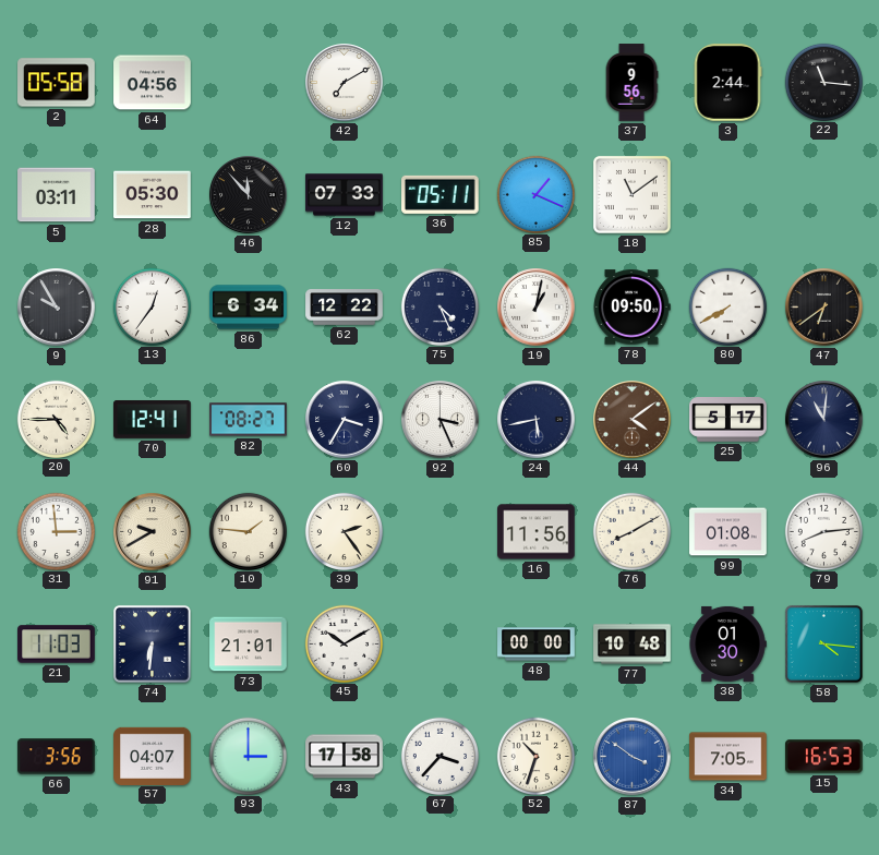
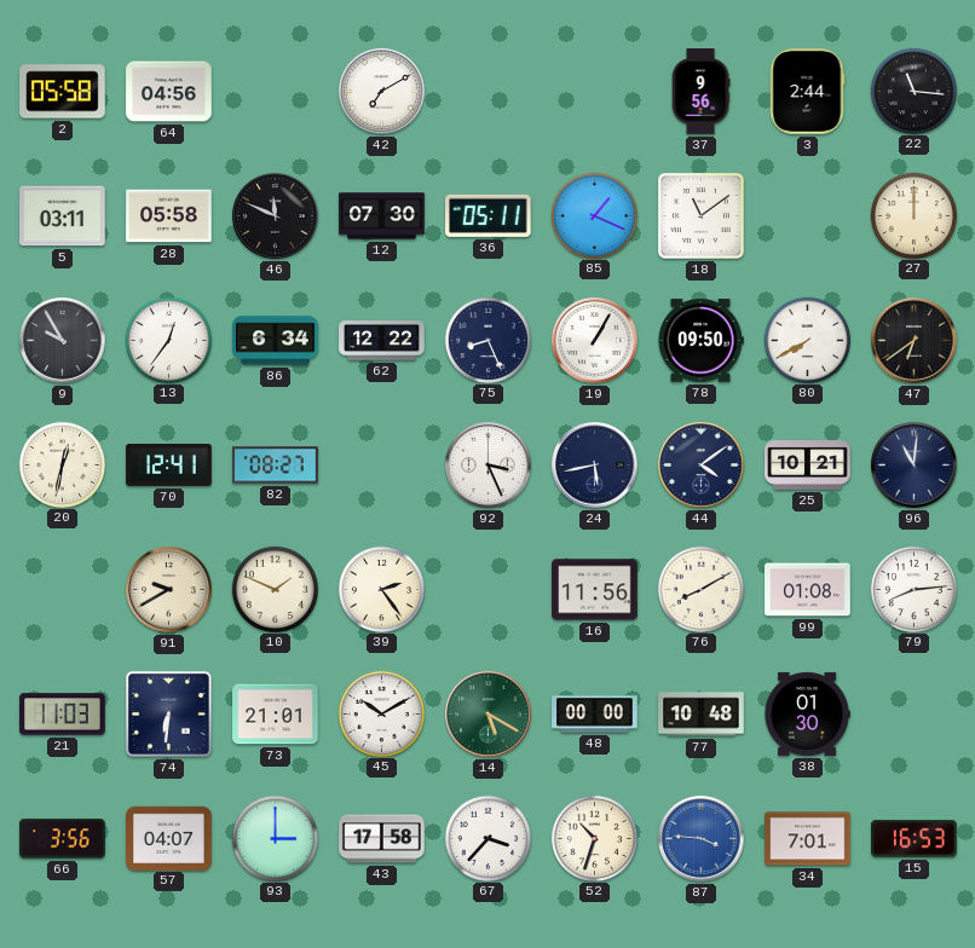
28: 05:30 -> 05:58
46: 11:53 -> 11:49
12: 07:33 -> 07:30
27: none -> 12:00
75: 4:26 -> 8:26
19: 1:02 -> 1:05
20: 4:45 -> 12:32
60: 3:35 -> none
44 dial: brown -> navy
25: 5:17 -> 10:21
31: 2:59 -> none
10: 1:46 -> 1:49
14: none -> 5:20
58: 4:16 -> none
87: 3:51 -> 3:46
34: 7:05 -> 7:01
